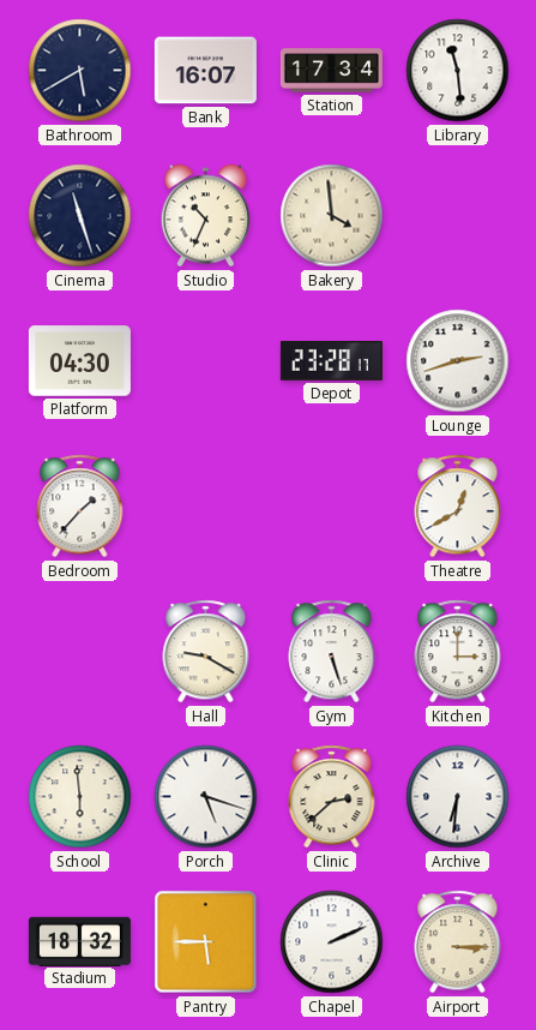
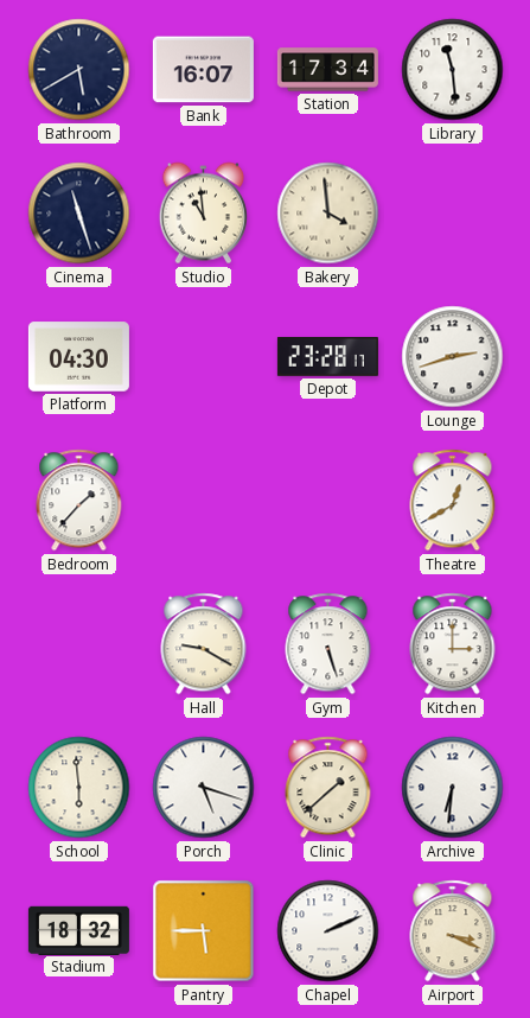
Studio: 10:34 -> 10:59
Clinic: 2:38 -> 1:38
Airport: 3:15 -> 3:19
